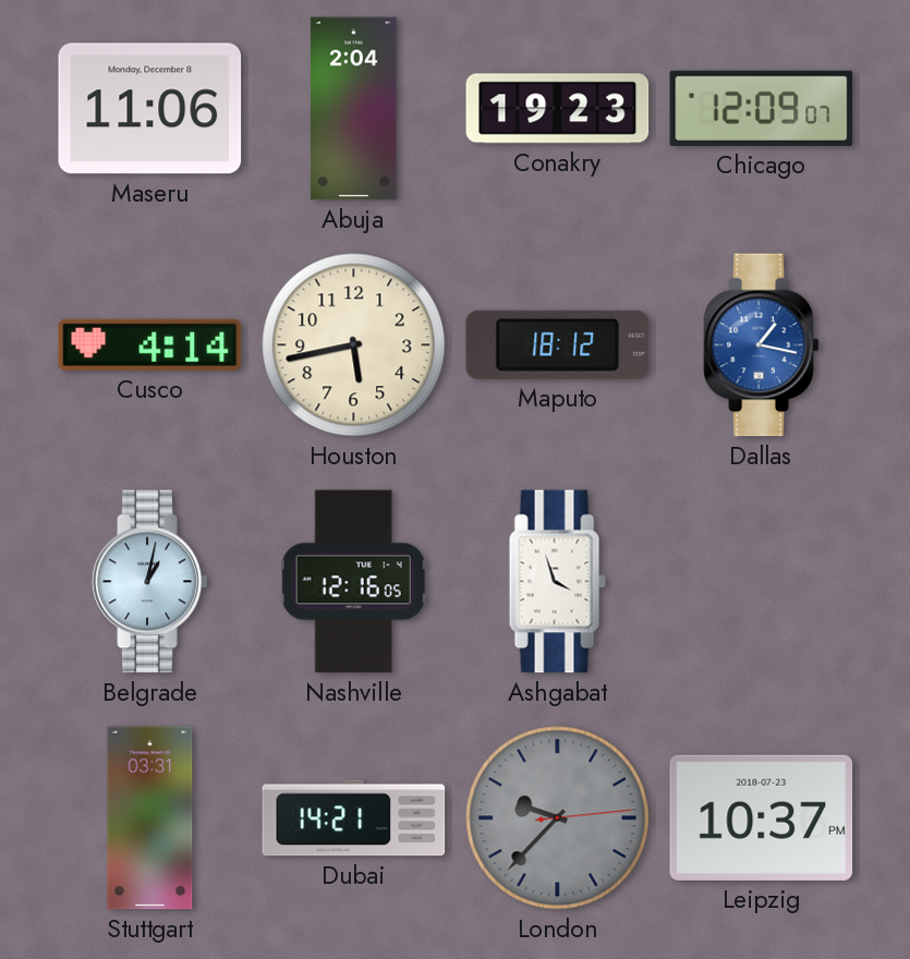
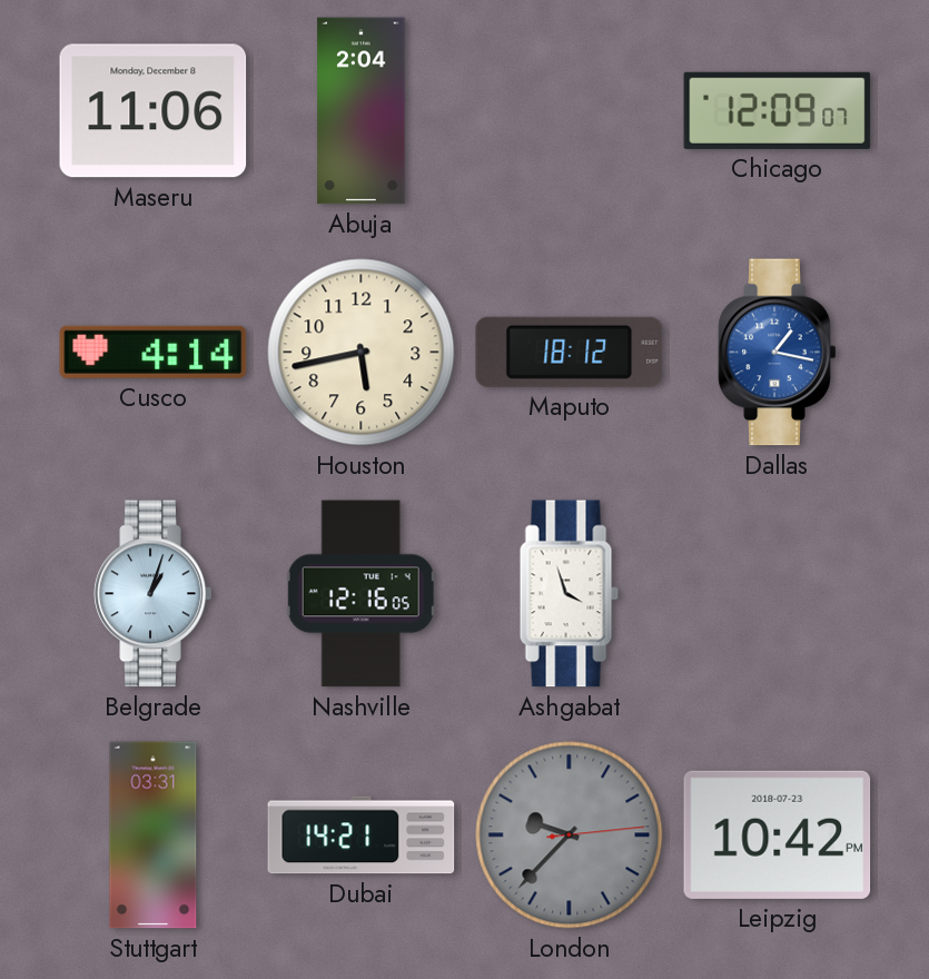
Conakry: 19:23 -> none
Belgrade: 1:02 -> 1:03
Leipzig: 10:37 -> 10:42
